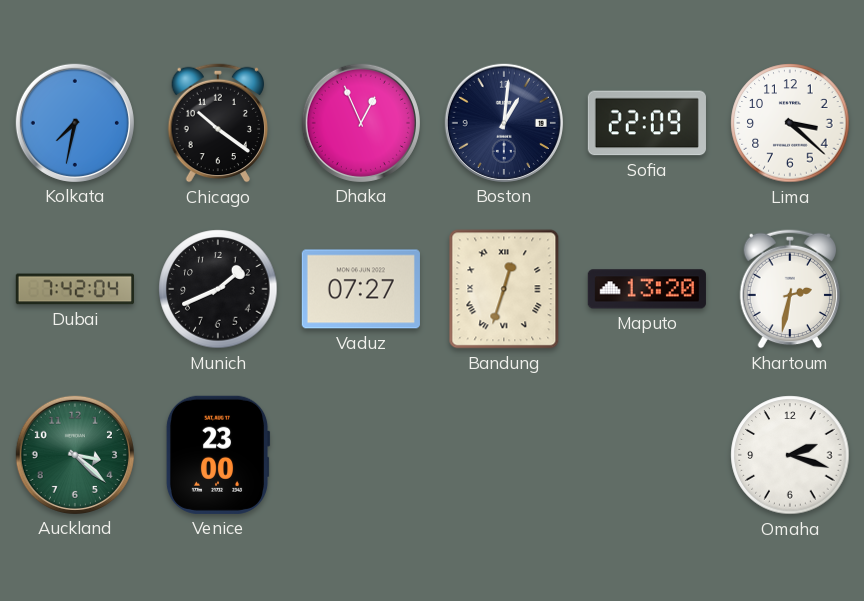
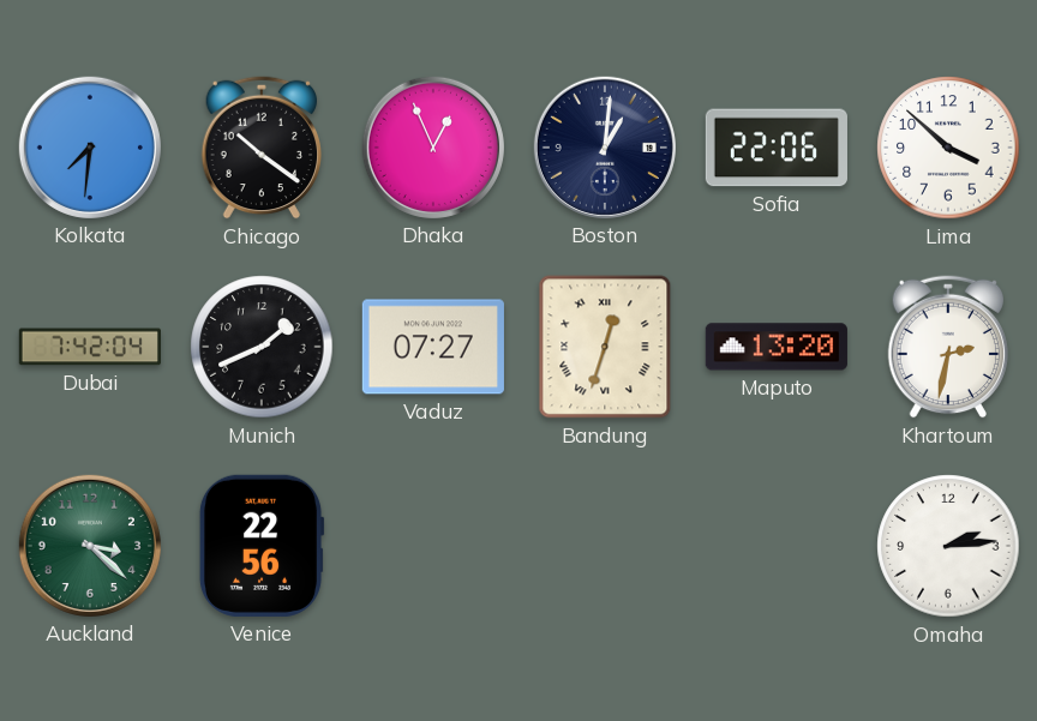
Kolkata: 7:32 -> 7:31
Sofia: 22:09 -> 22:06
Lima: 3:22 -> 3:52
Venice: 23:00 -> 22:56
Omaha: 2:18 -> 2:14
